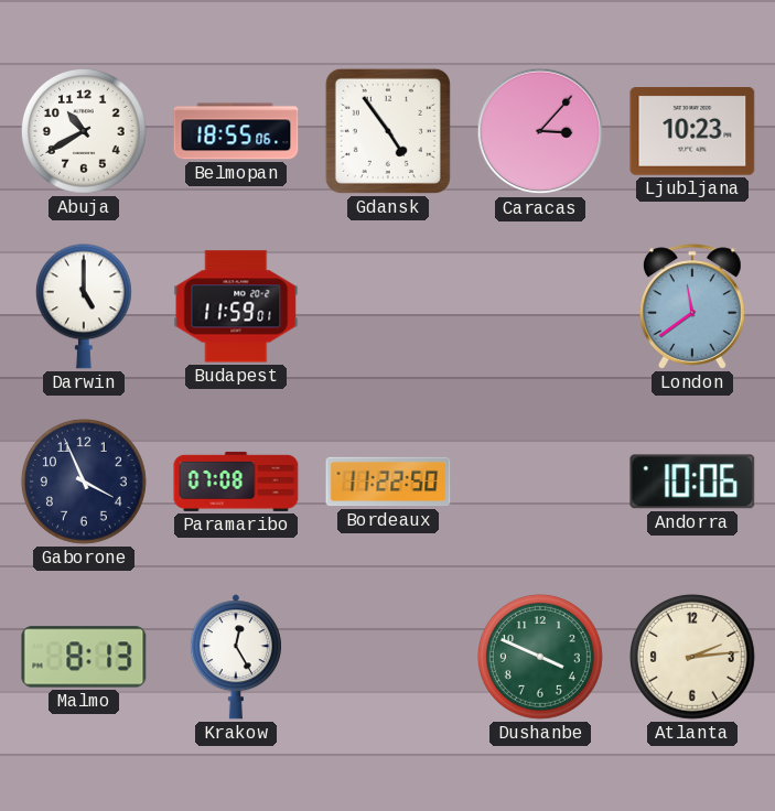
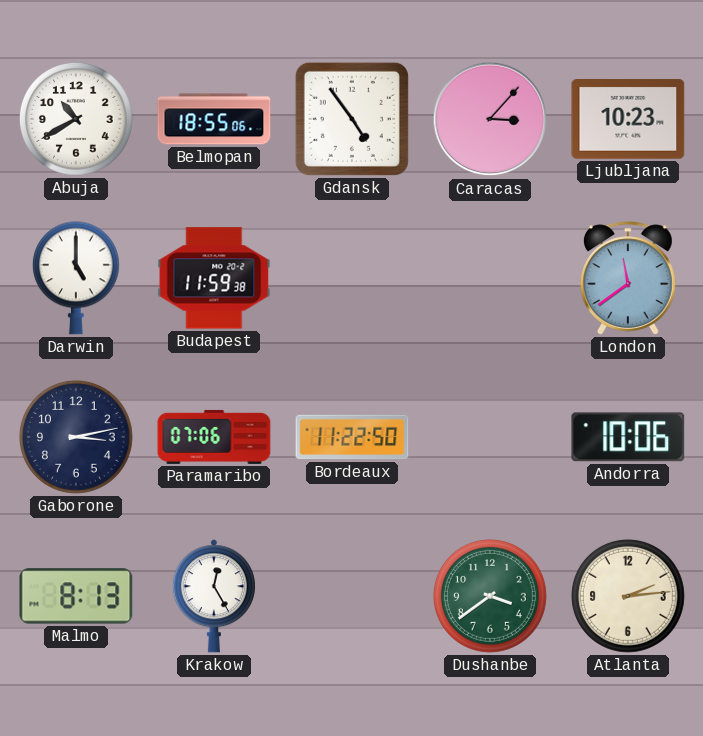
Budapest: 11:59:01 -> 11:59:38
Gaborone: 3:56 -> 3:13
Paramaribo: 07:08 -> 07:06
Dushanbe: 3:49 -> 3:39
